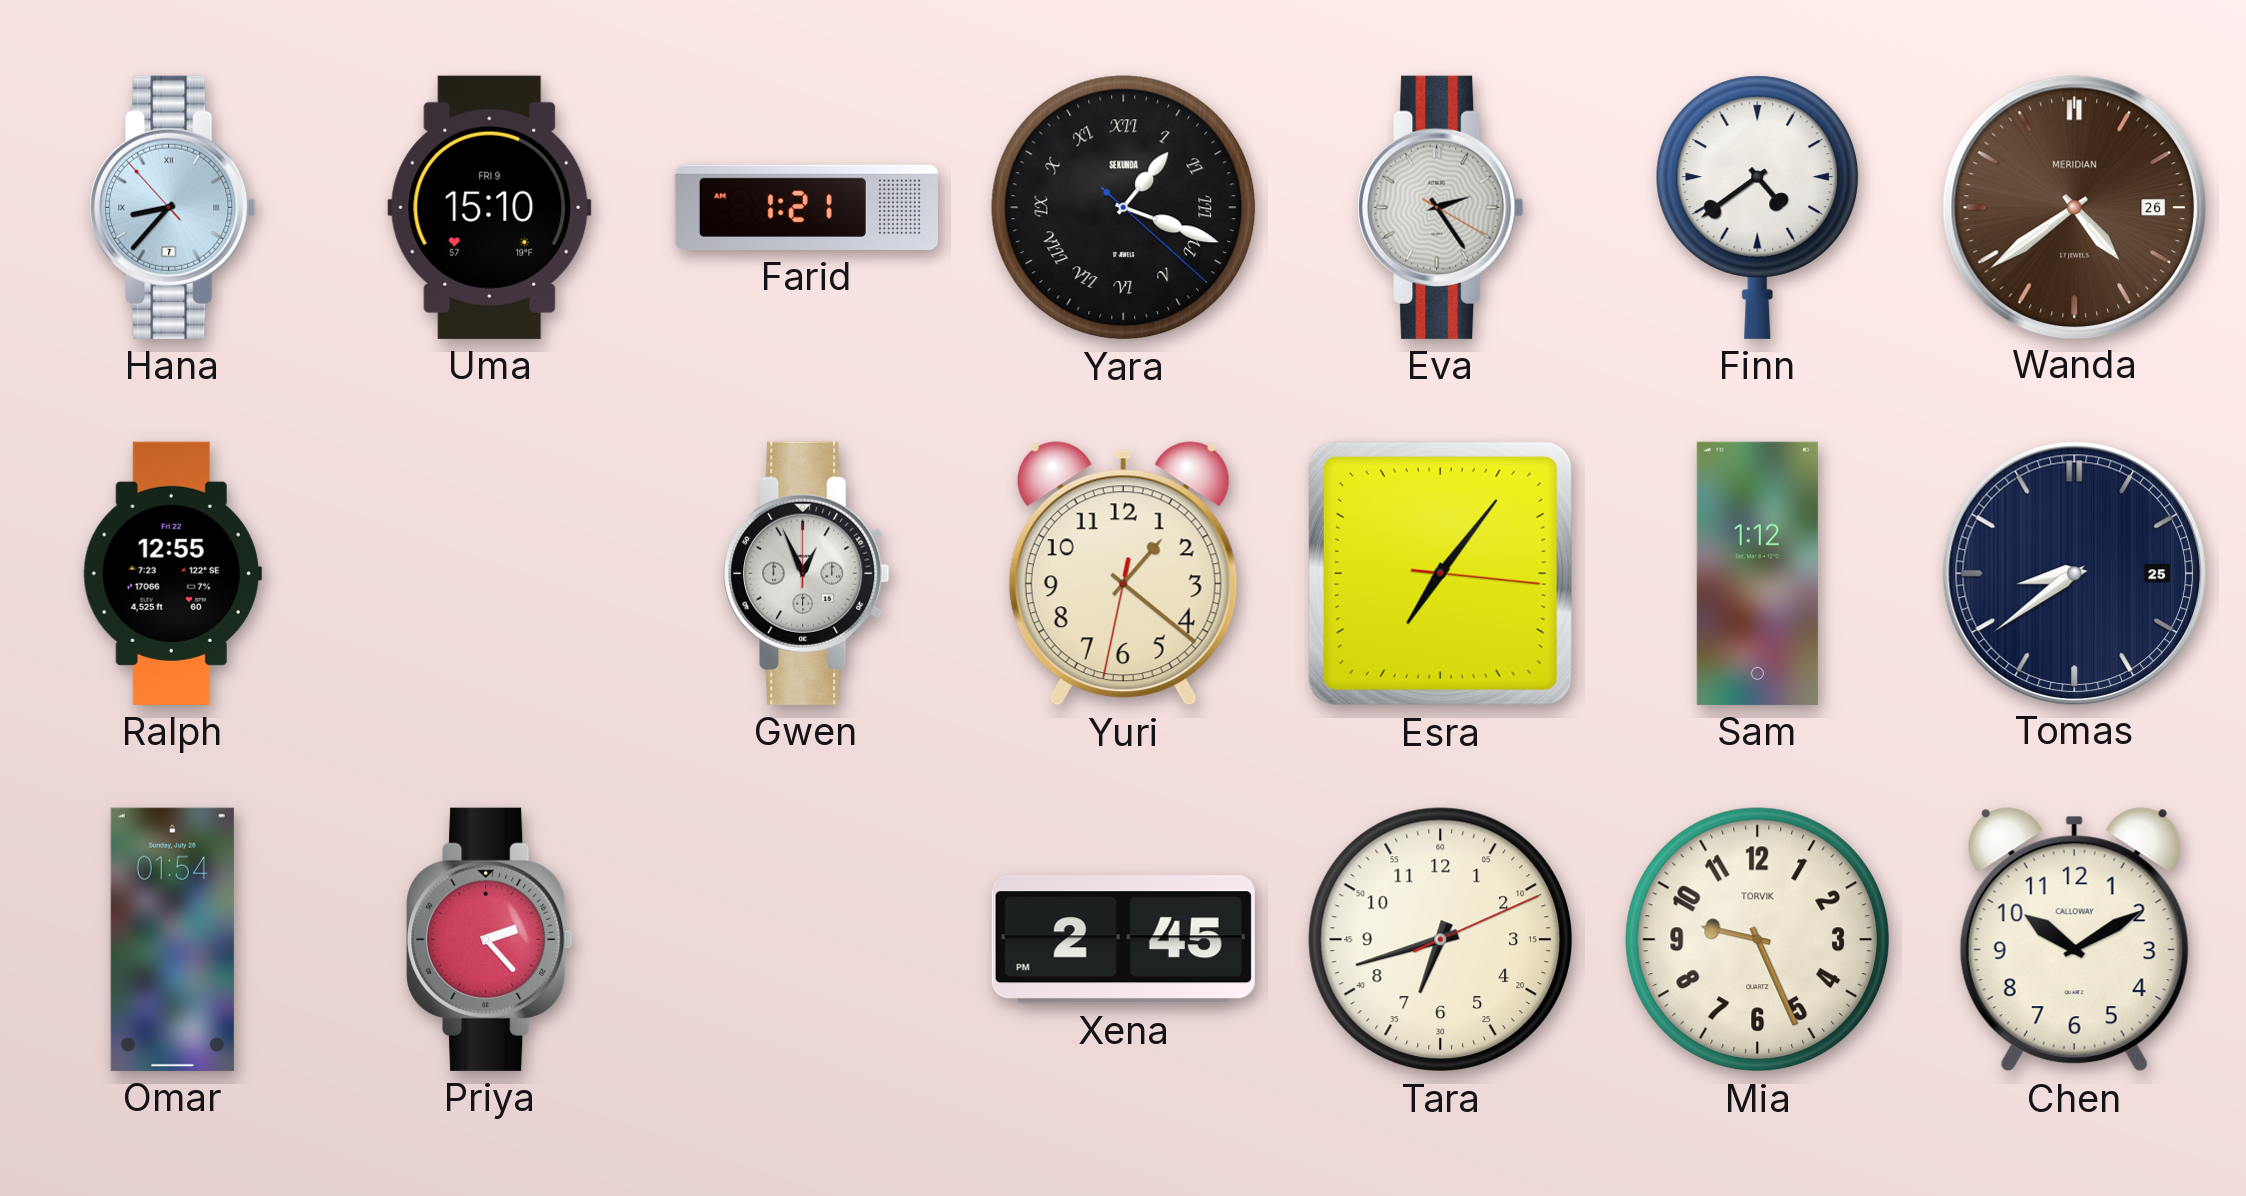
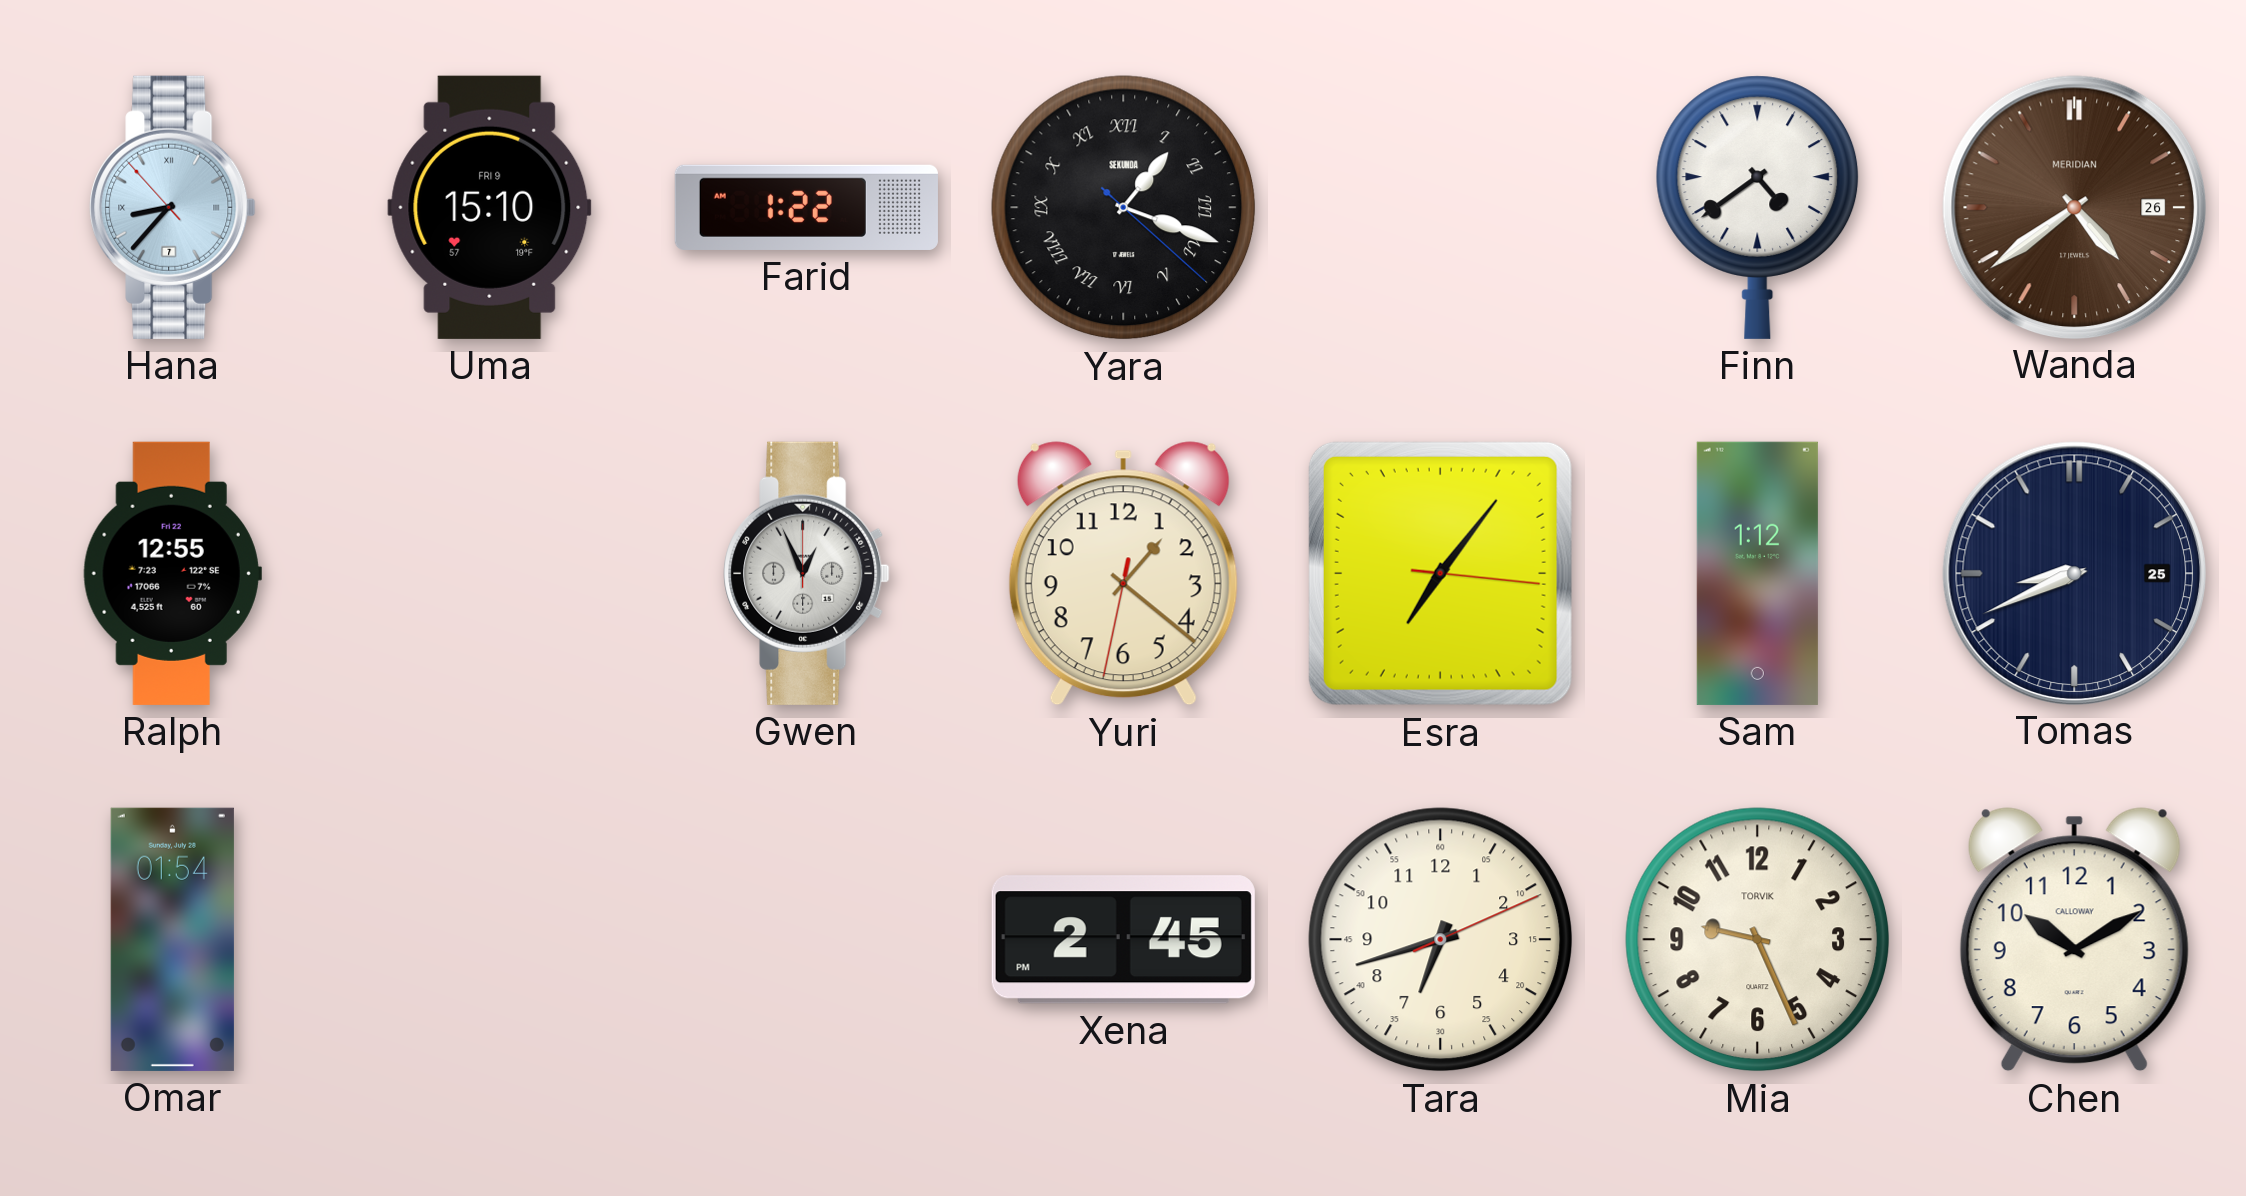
Farid: 1:21 -> 1:22
Eva: 2:24 -> none
Tomas: 8:39 -> 8:41
Priya: 2:23 -> none
